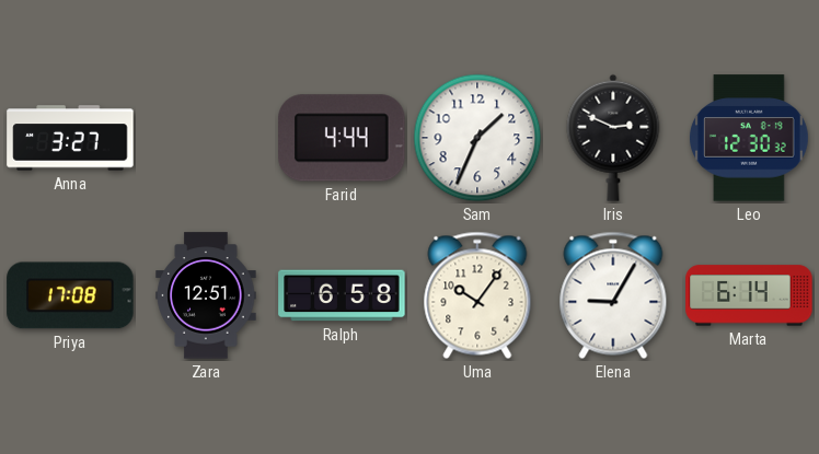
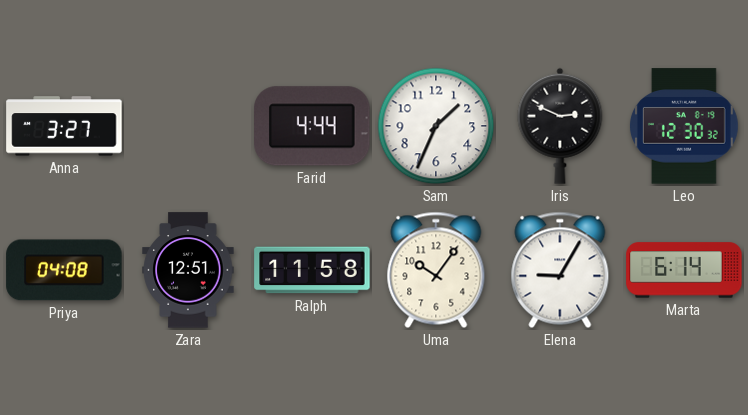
Priya: 17:08 -> 04:08
Ralph: 6:58 -> 11:58
